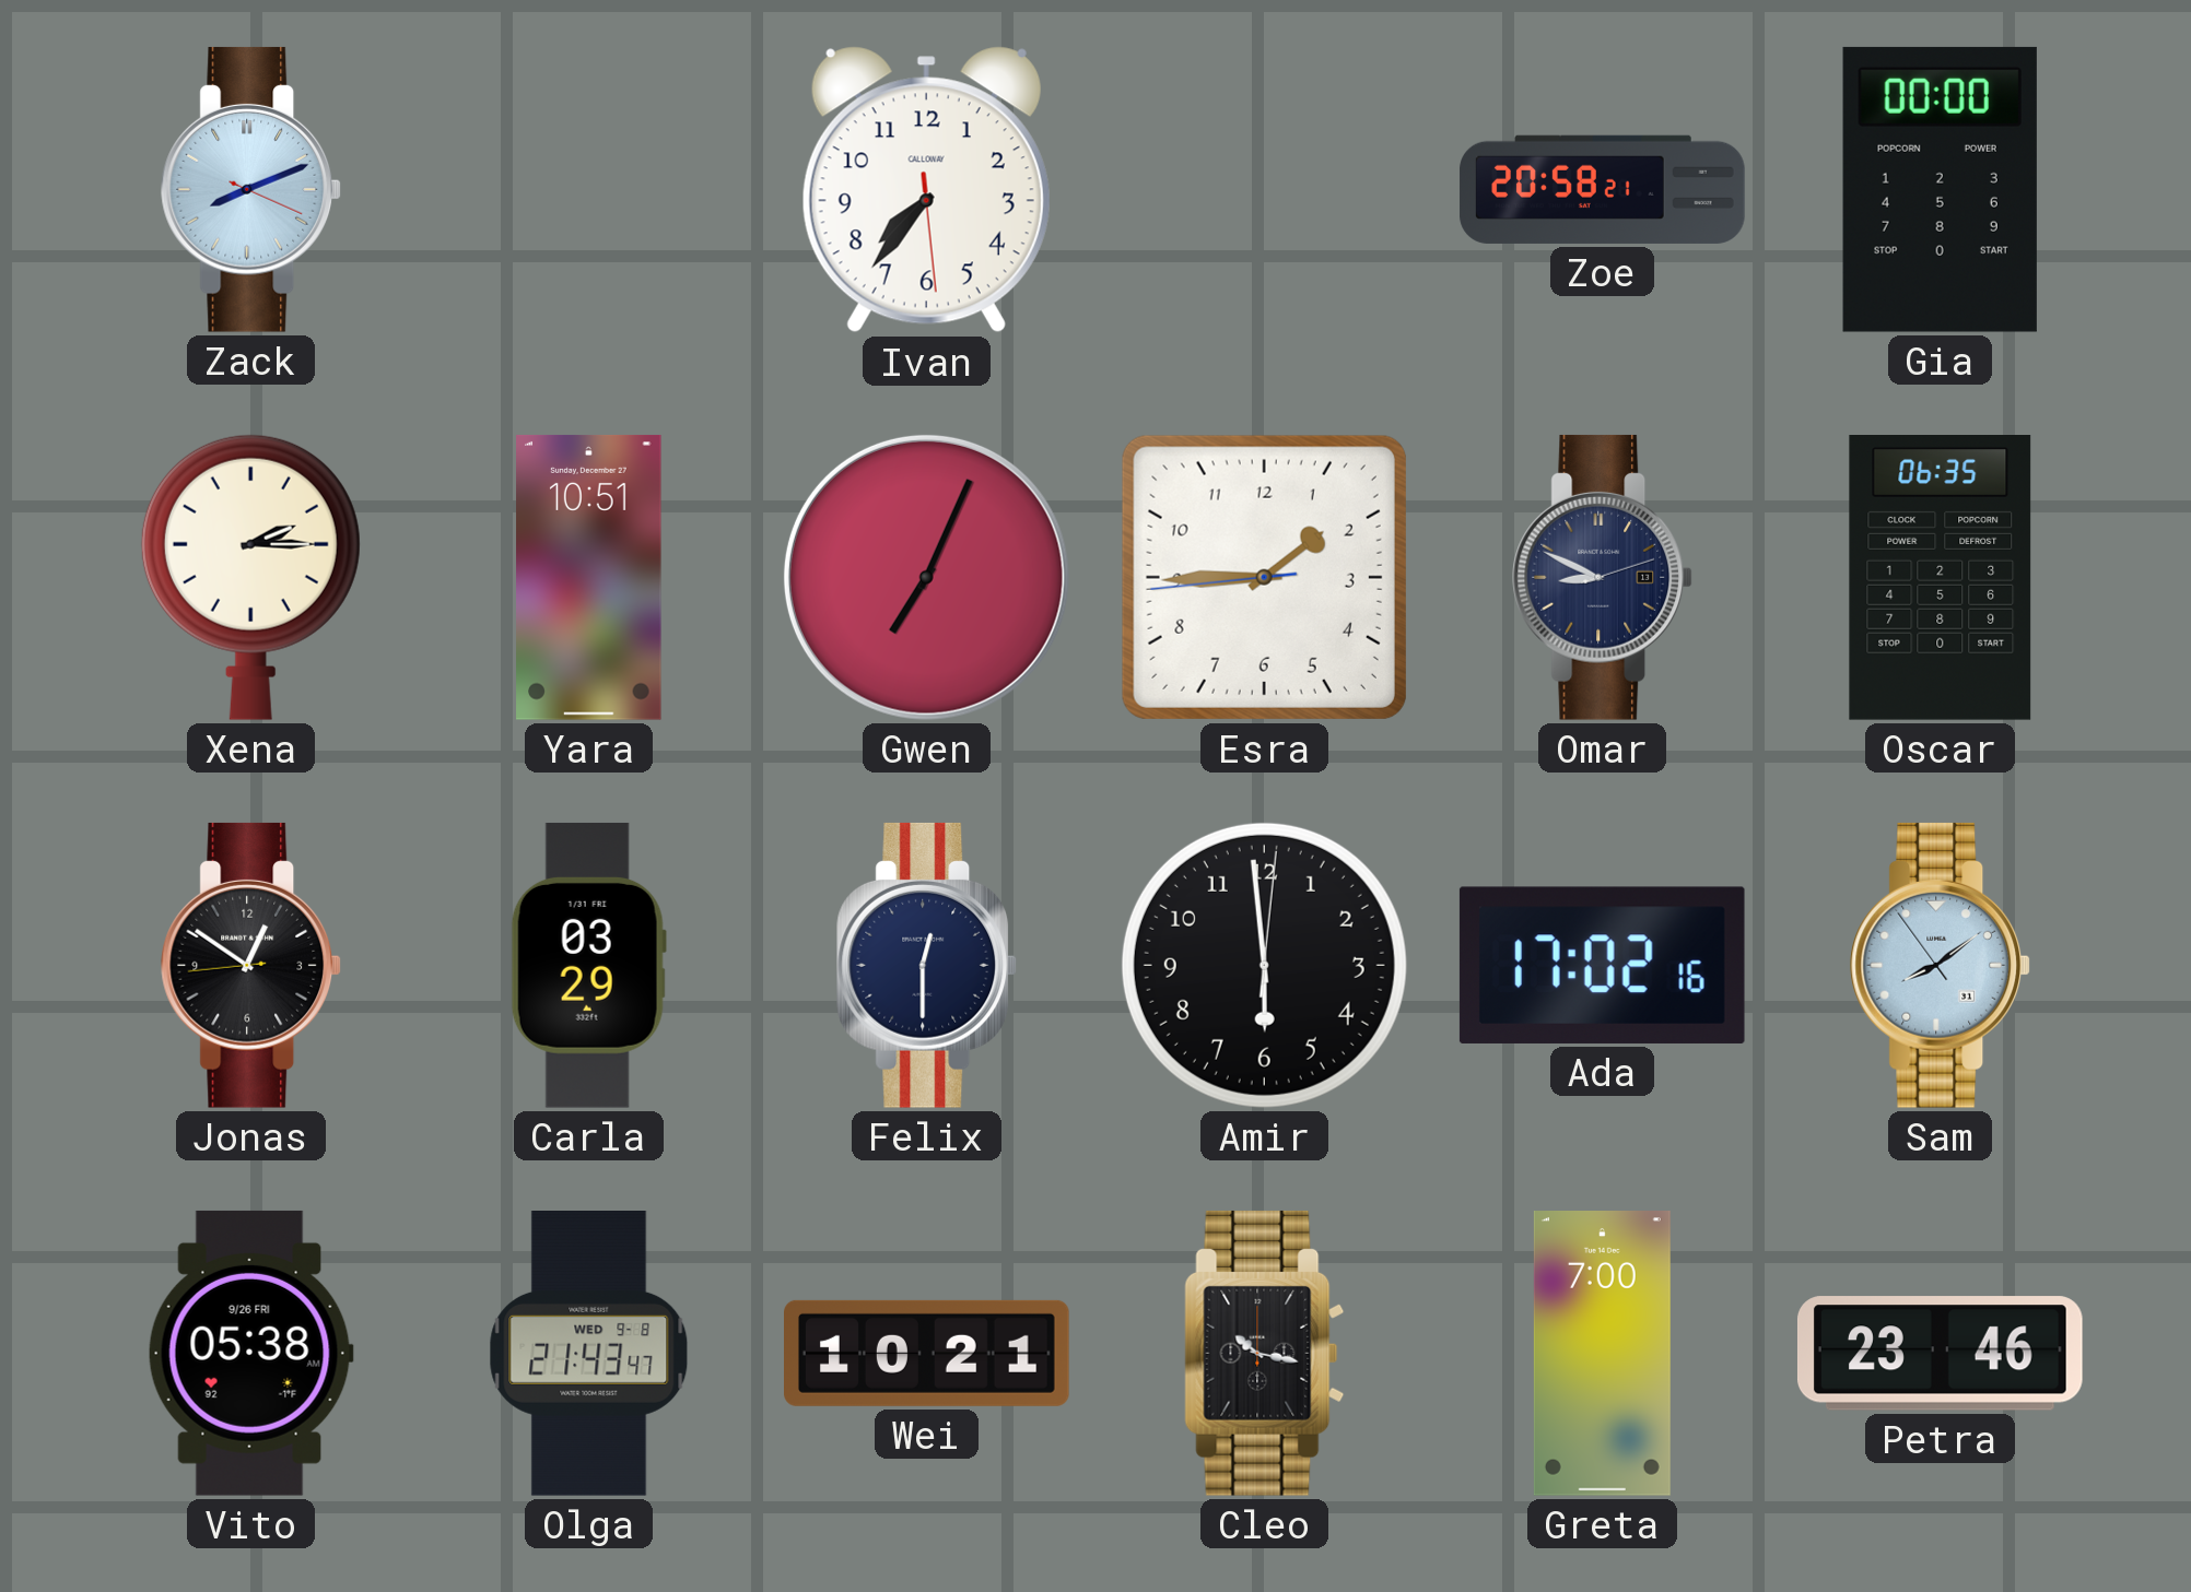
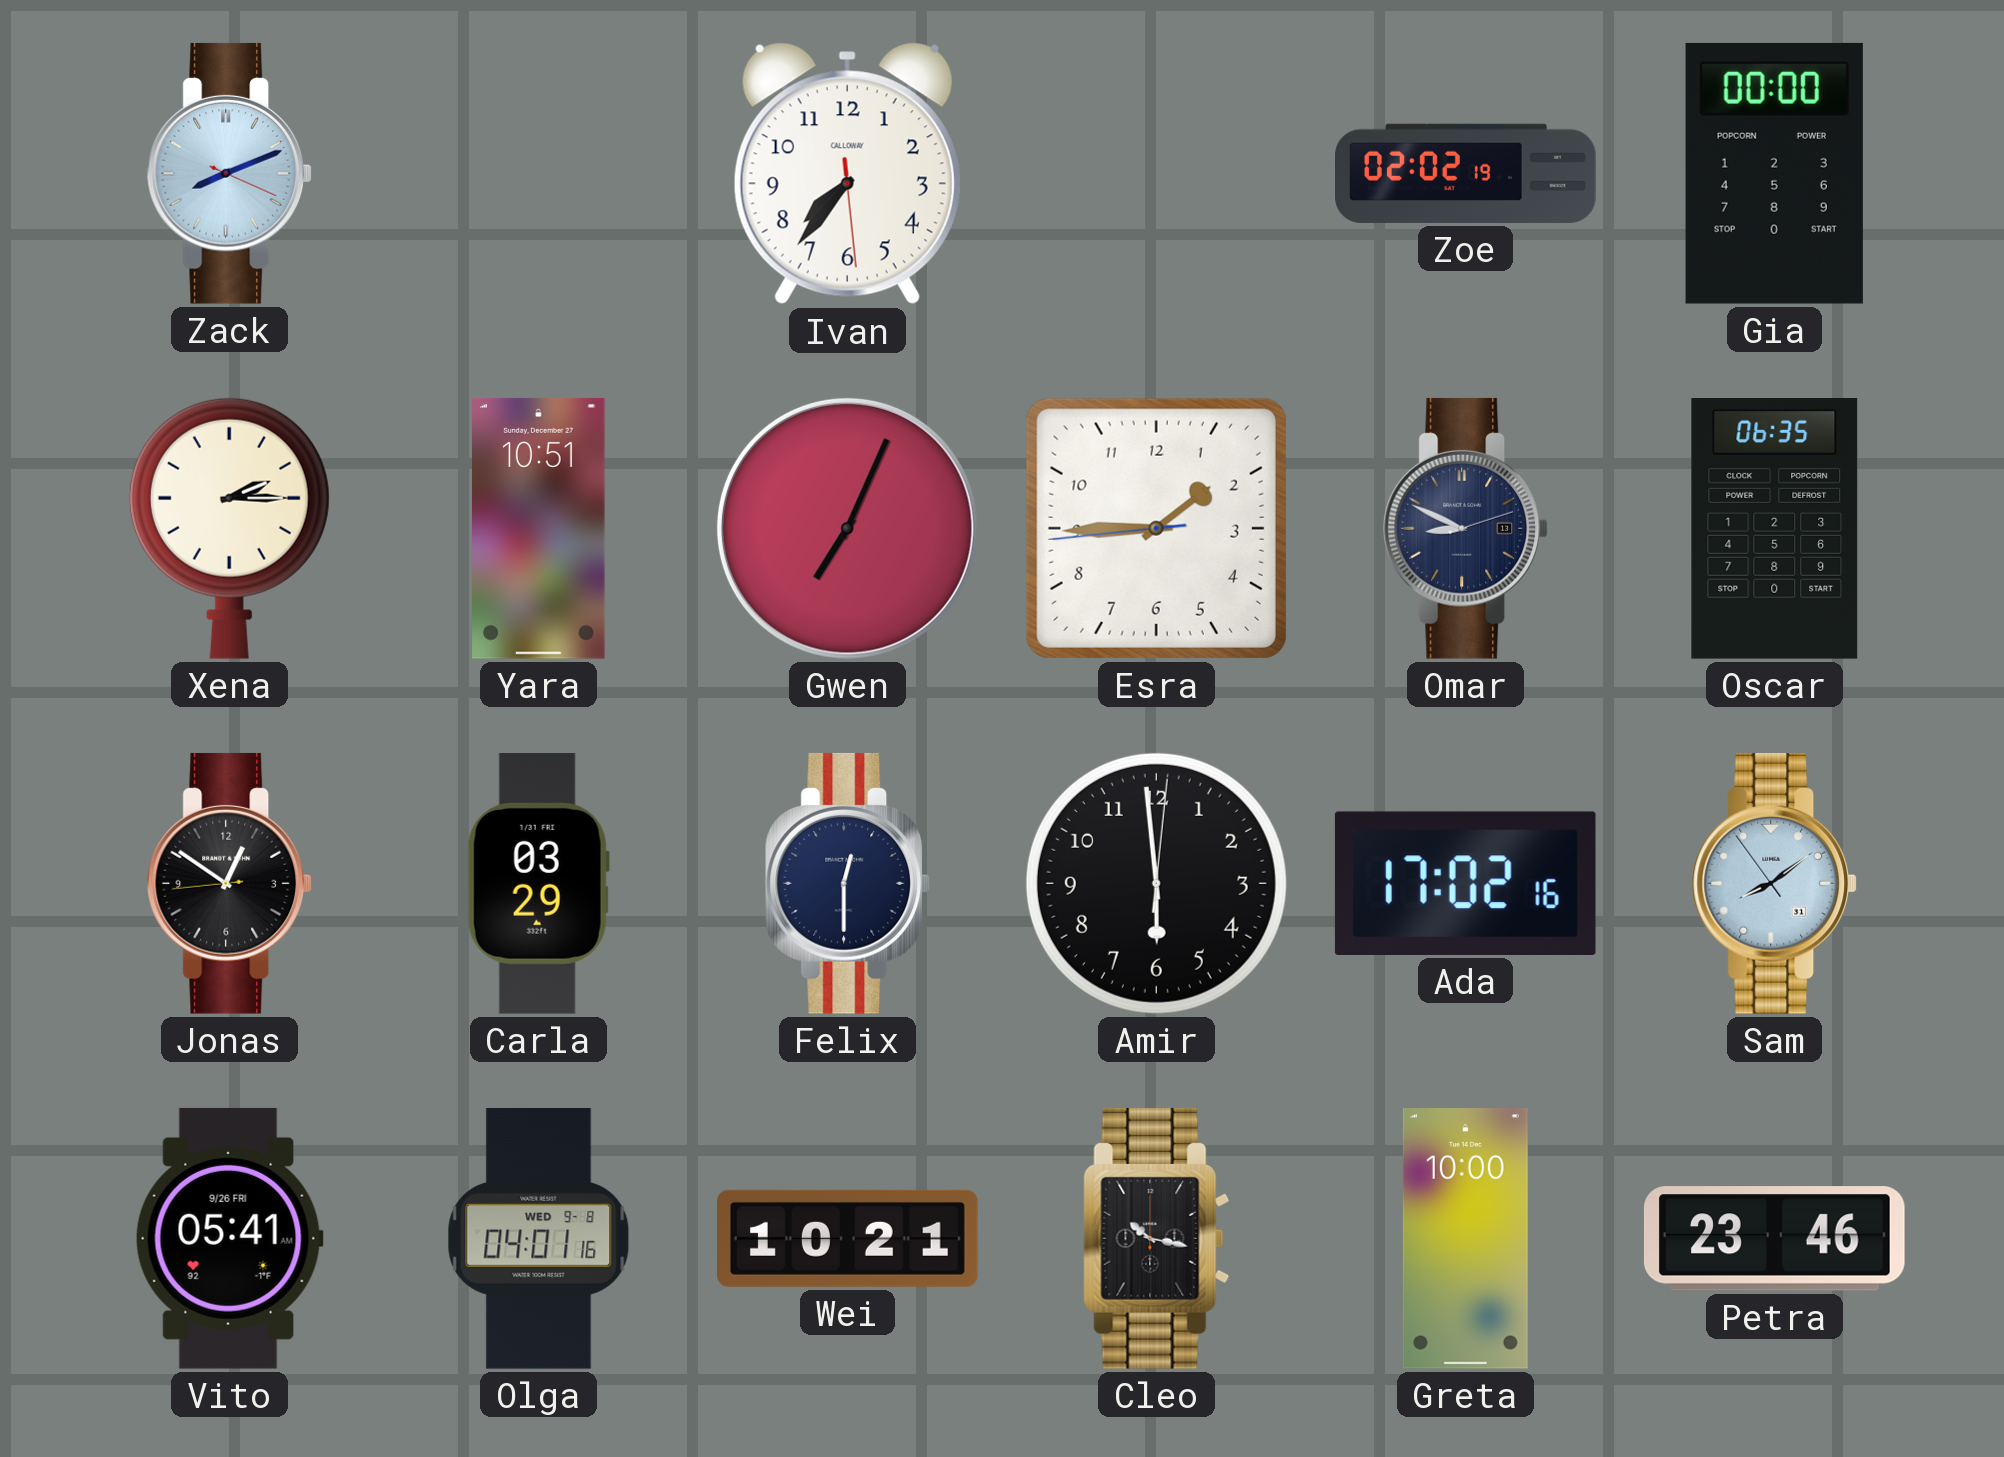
Zoe: 20:58 -> 02:02
Vito: 05:38 -> 05:41
Olga: 21:43 -> 04:01
Greta: 7:00 -> 10:00
